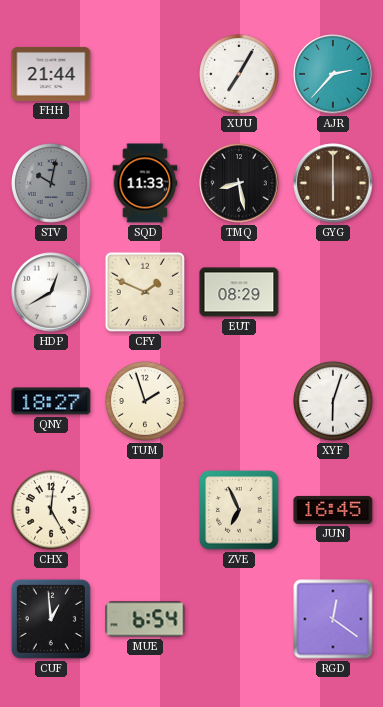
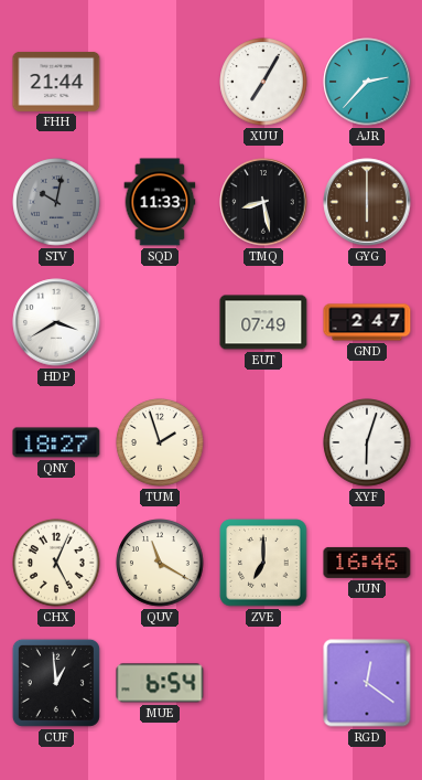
HDP: 12:40 -> 3:40
CFY: 1:49 -> none
EUT: 08:29 -> 07:49
GND: none -> 2:47
CHX: 5:01 -> 5:04
QUV: none -> 11:20
ZVE: 6:56 -> 7:00
JUN: 16:45 -> 16:46
